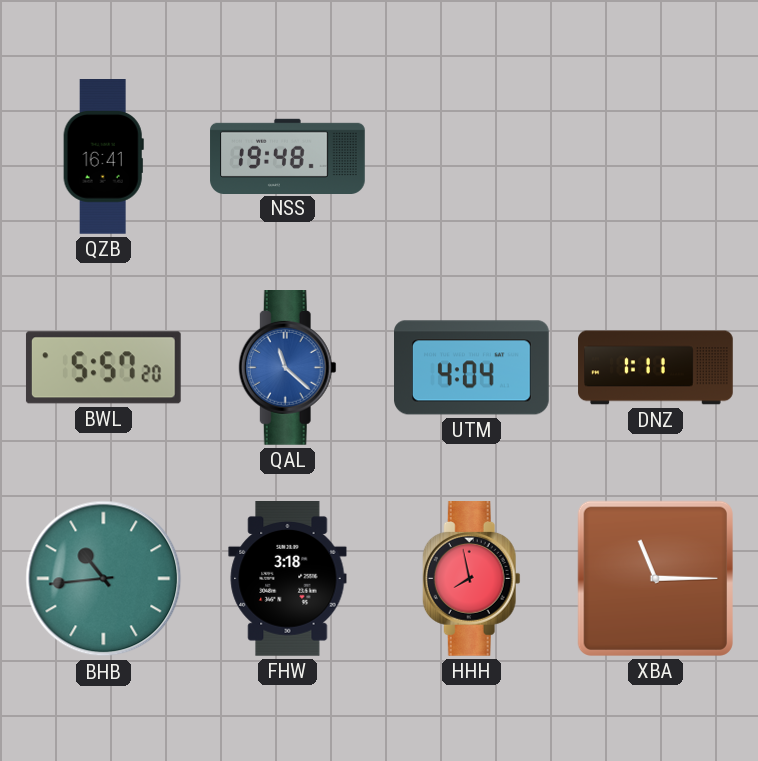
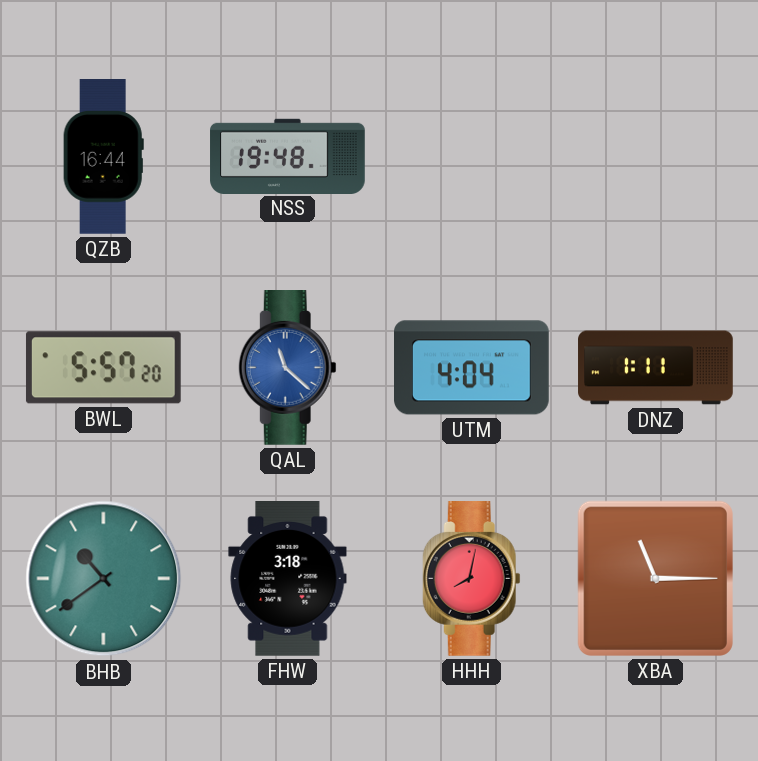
QZB: 16:41 -> 16:44
BHB: 10:44 -> 10:39
HHH: 7:58 -> 8:02
